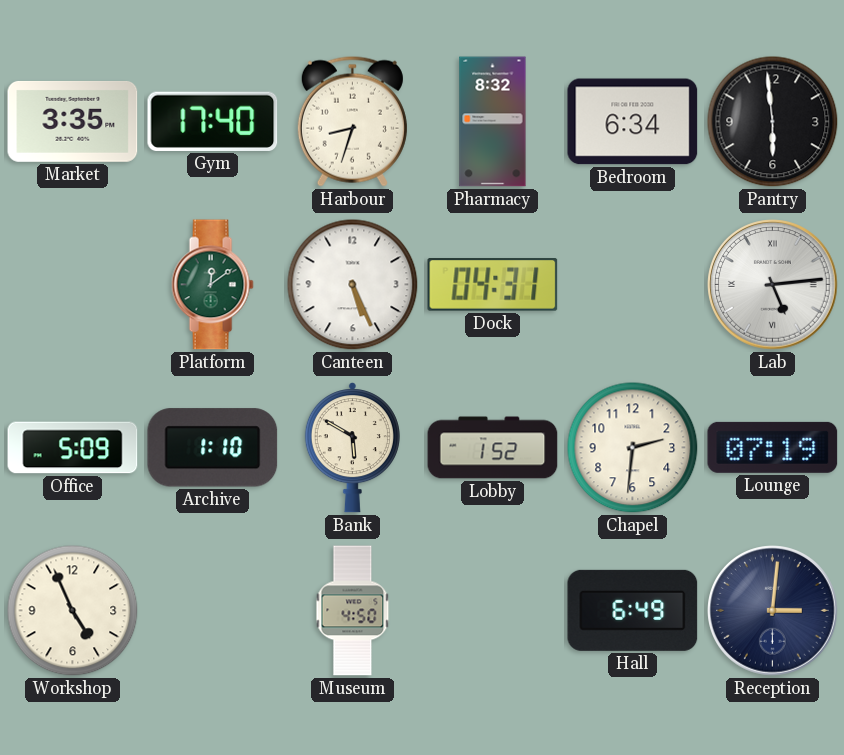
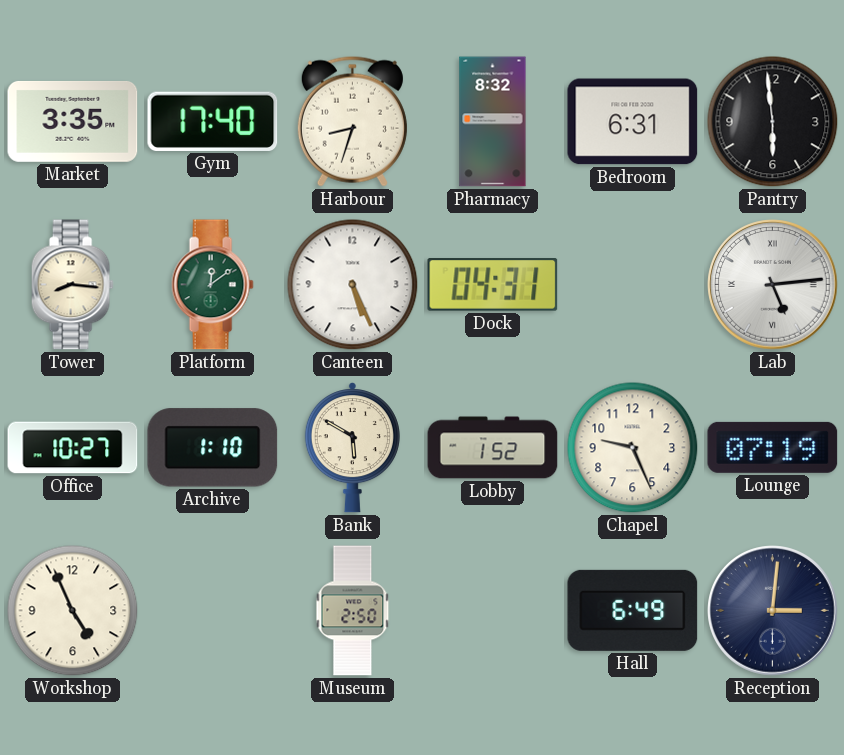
Bedroom: 6:34 -> 6:31
Tower: none -> 8:16
Office: 5:09 -> 10:27
Chapel: 2:31 -> 9:26
Museum: 4:50 -> 2:50
